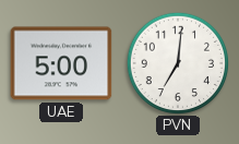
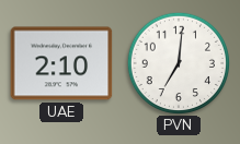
UAE: 5:00 -> 2:10
